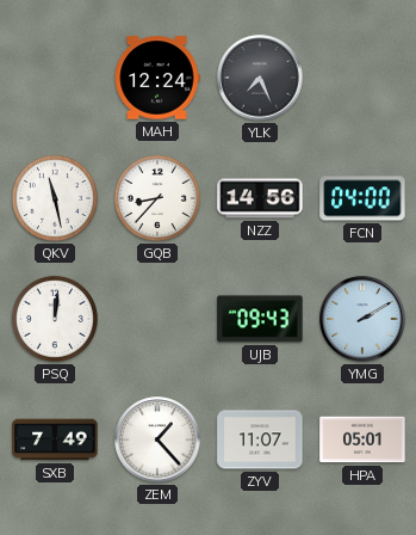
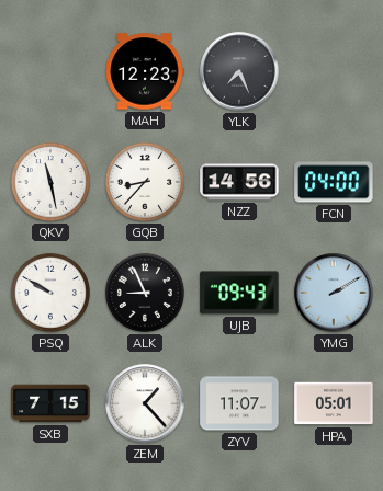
MAH: 12:24 -> 12:23
PSQ: 12:01 -> 9:50
ALK: none -> 8:56
SXB: 7:49 -> 7:15
